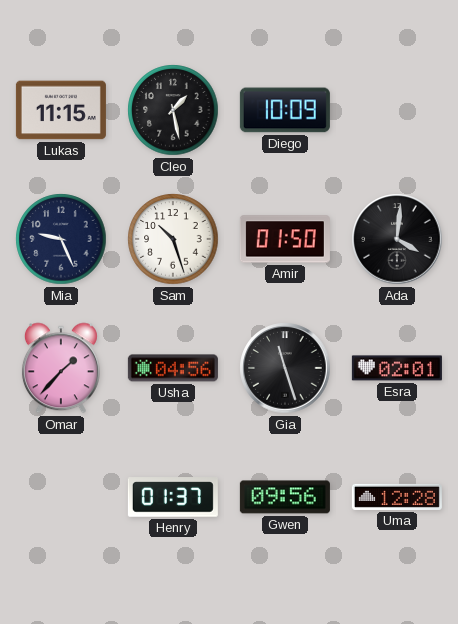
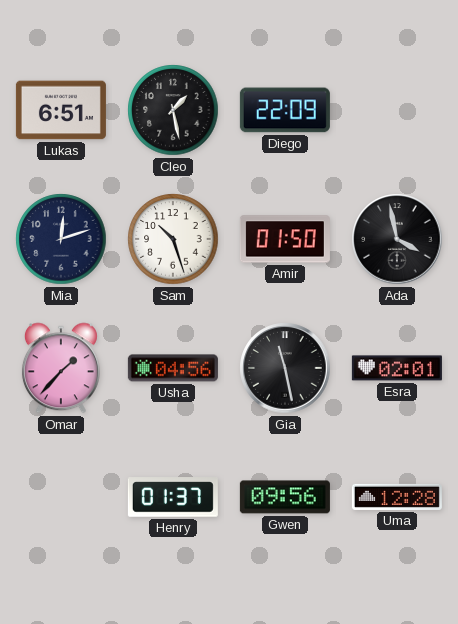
Lukas: 11:15 -> 6:51
Diego: 10:09 -> 22:09
Mia: 9:26 -> 12:12
Ada: 4:01 -> 3:58
Gia: 11:27 -> 11:28
